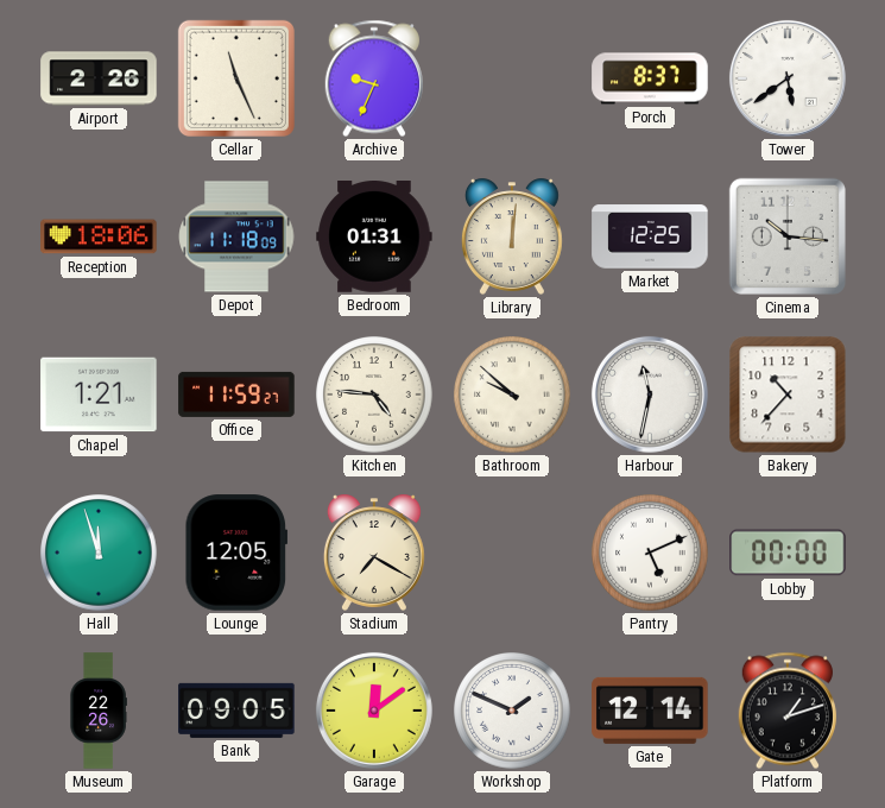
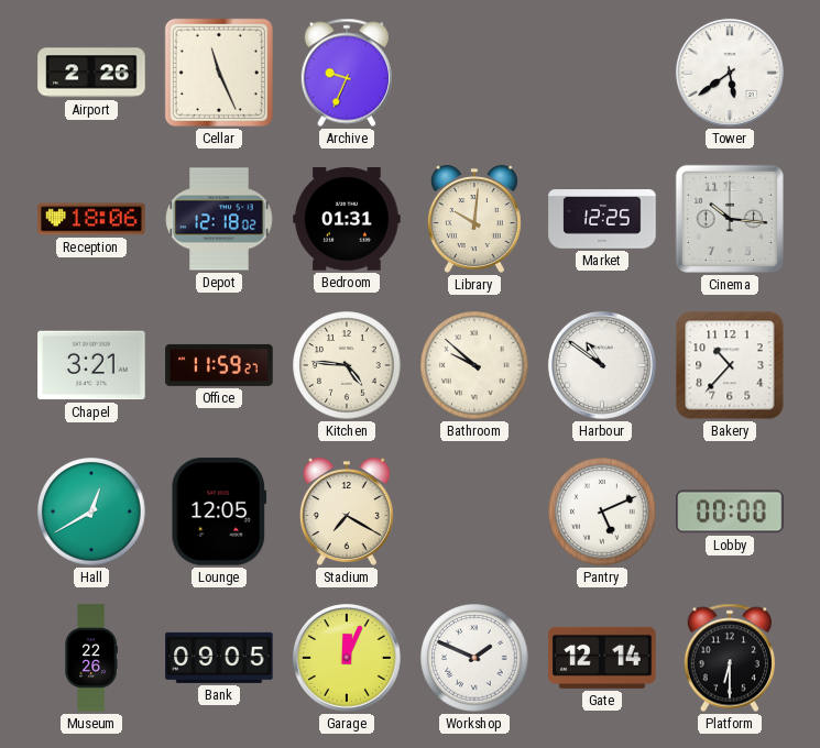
Porch: 8:37 -> none
Depot: 11:18 -> 12:18
Library: 12:01 -> 10:01
Chapel: 1:21 -> 3:21
Harbour: 11:32 -> 10:51
Hall: 11:57 -> 12:40
Garage: 12:09 -> 12:04
Platform: 1:12 -> 6:30
